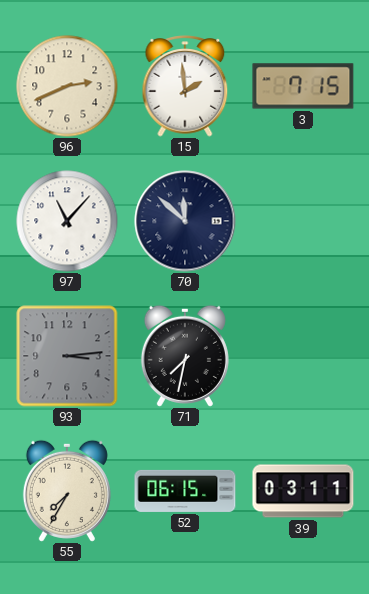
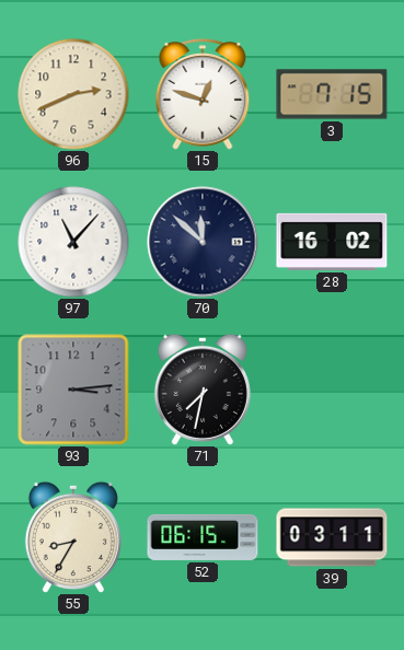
15: 1:59 -> 12:48
28: none -> 16:02
55: 7:35 -> 8:35
